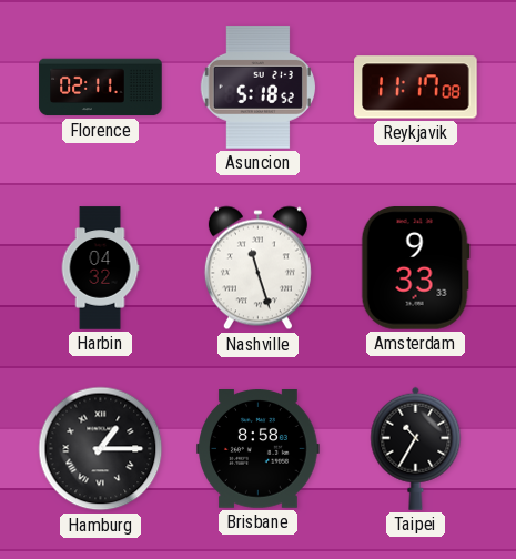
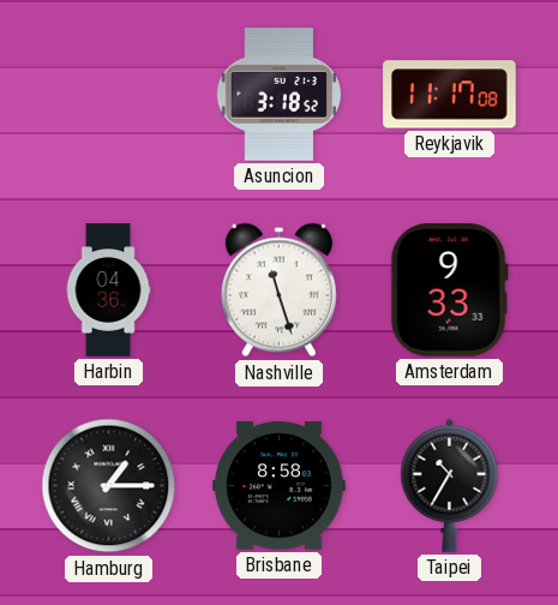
Florence: 02:11 -> none
Asuncion: 5:18 -> 3:18
Harbin: 04:32 -> 04:36
